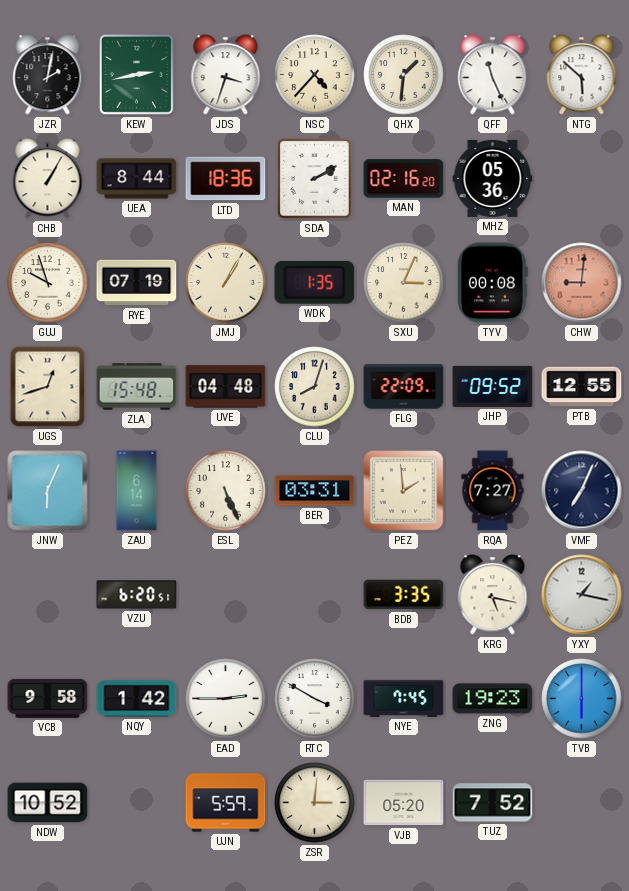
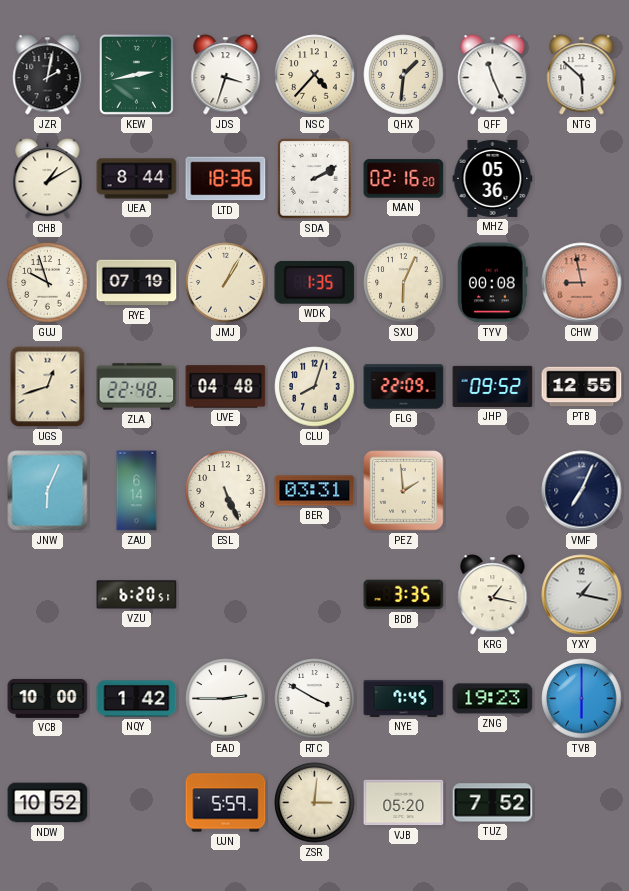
CHB: 1:05 -> 1:10
SXU: 3:04 -> 6:04
CHW: 9:01 -> 8:58
ZLA: 15:48 -> 22:48
RQA: 7:27 -> none
KRG: 5:17 -> 1:17
VCB: 9:58 -> 10:00
